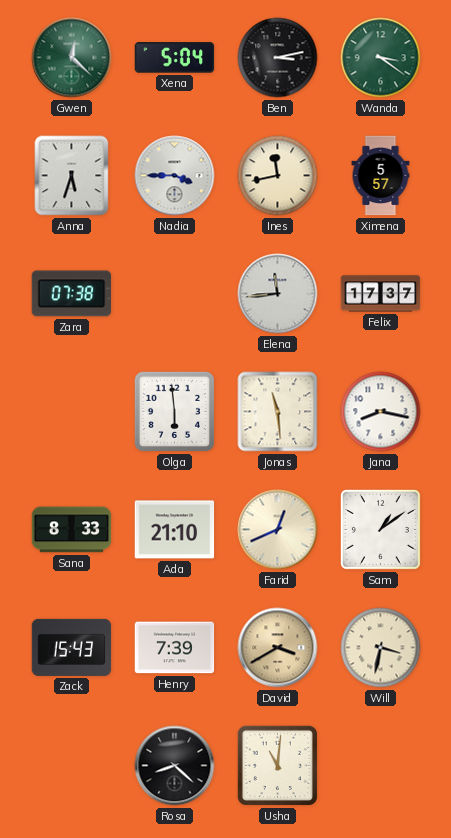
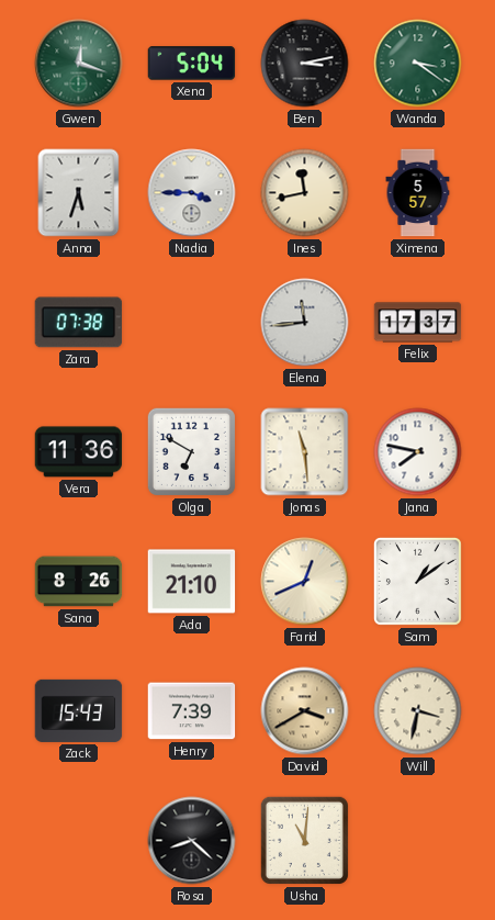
Gwen: 12:22 -> 12:18
Vera: none -> 11:36
Olga: 5:59 -> 6:50
Jana: 8:17 -> 7:47
Sana: 8:33 -> 8:26
